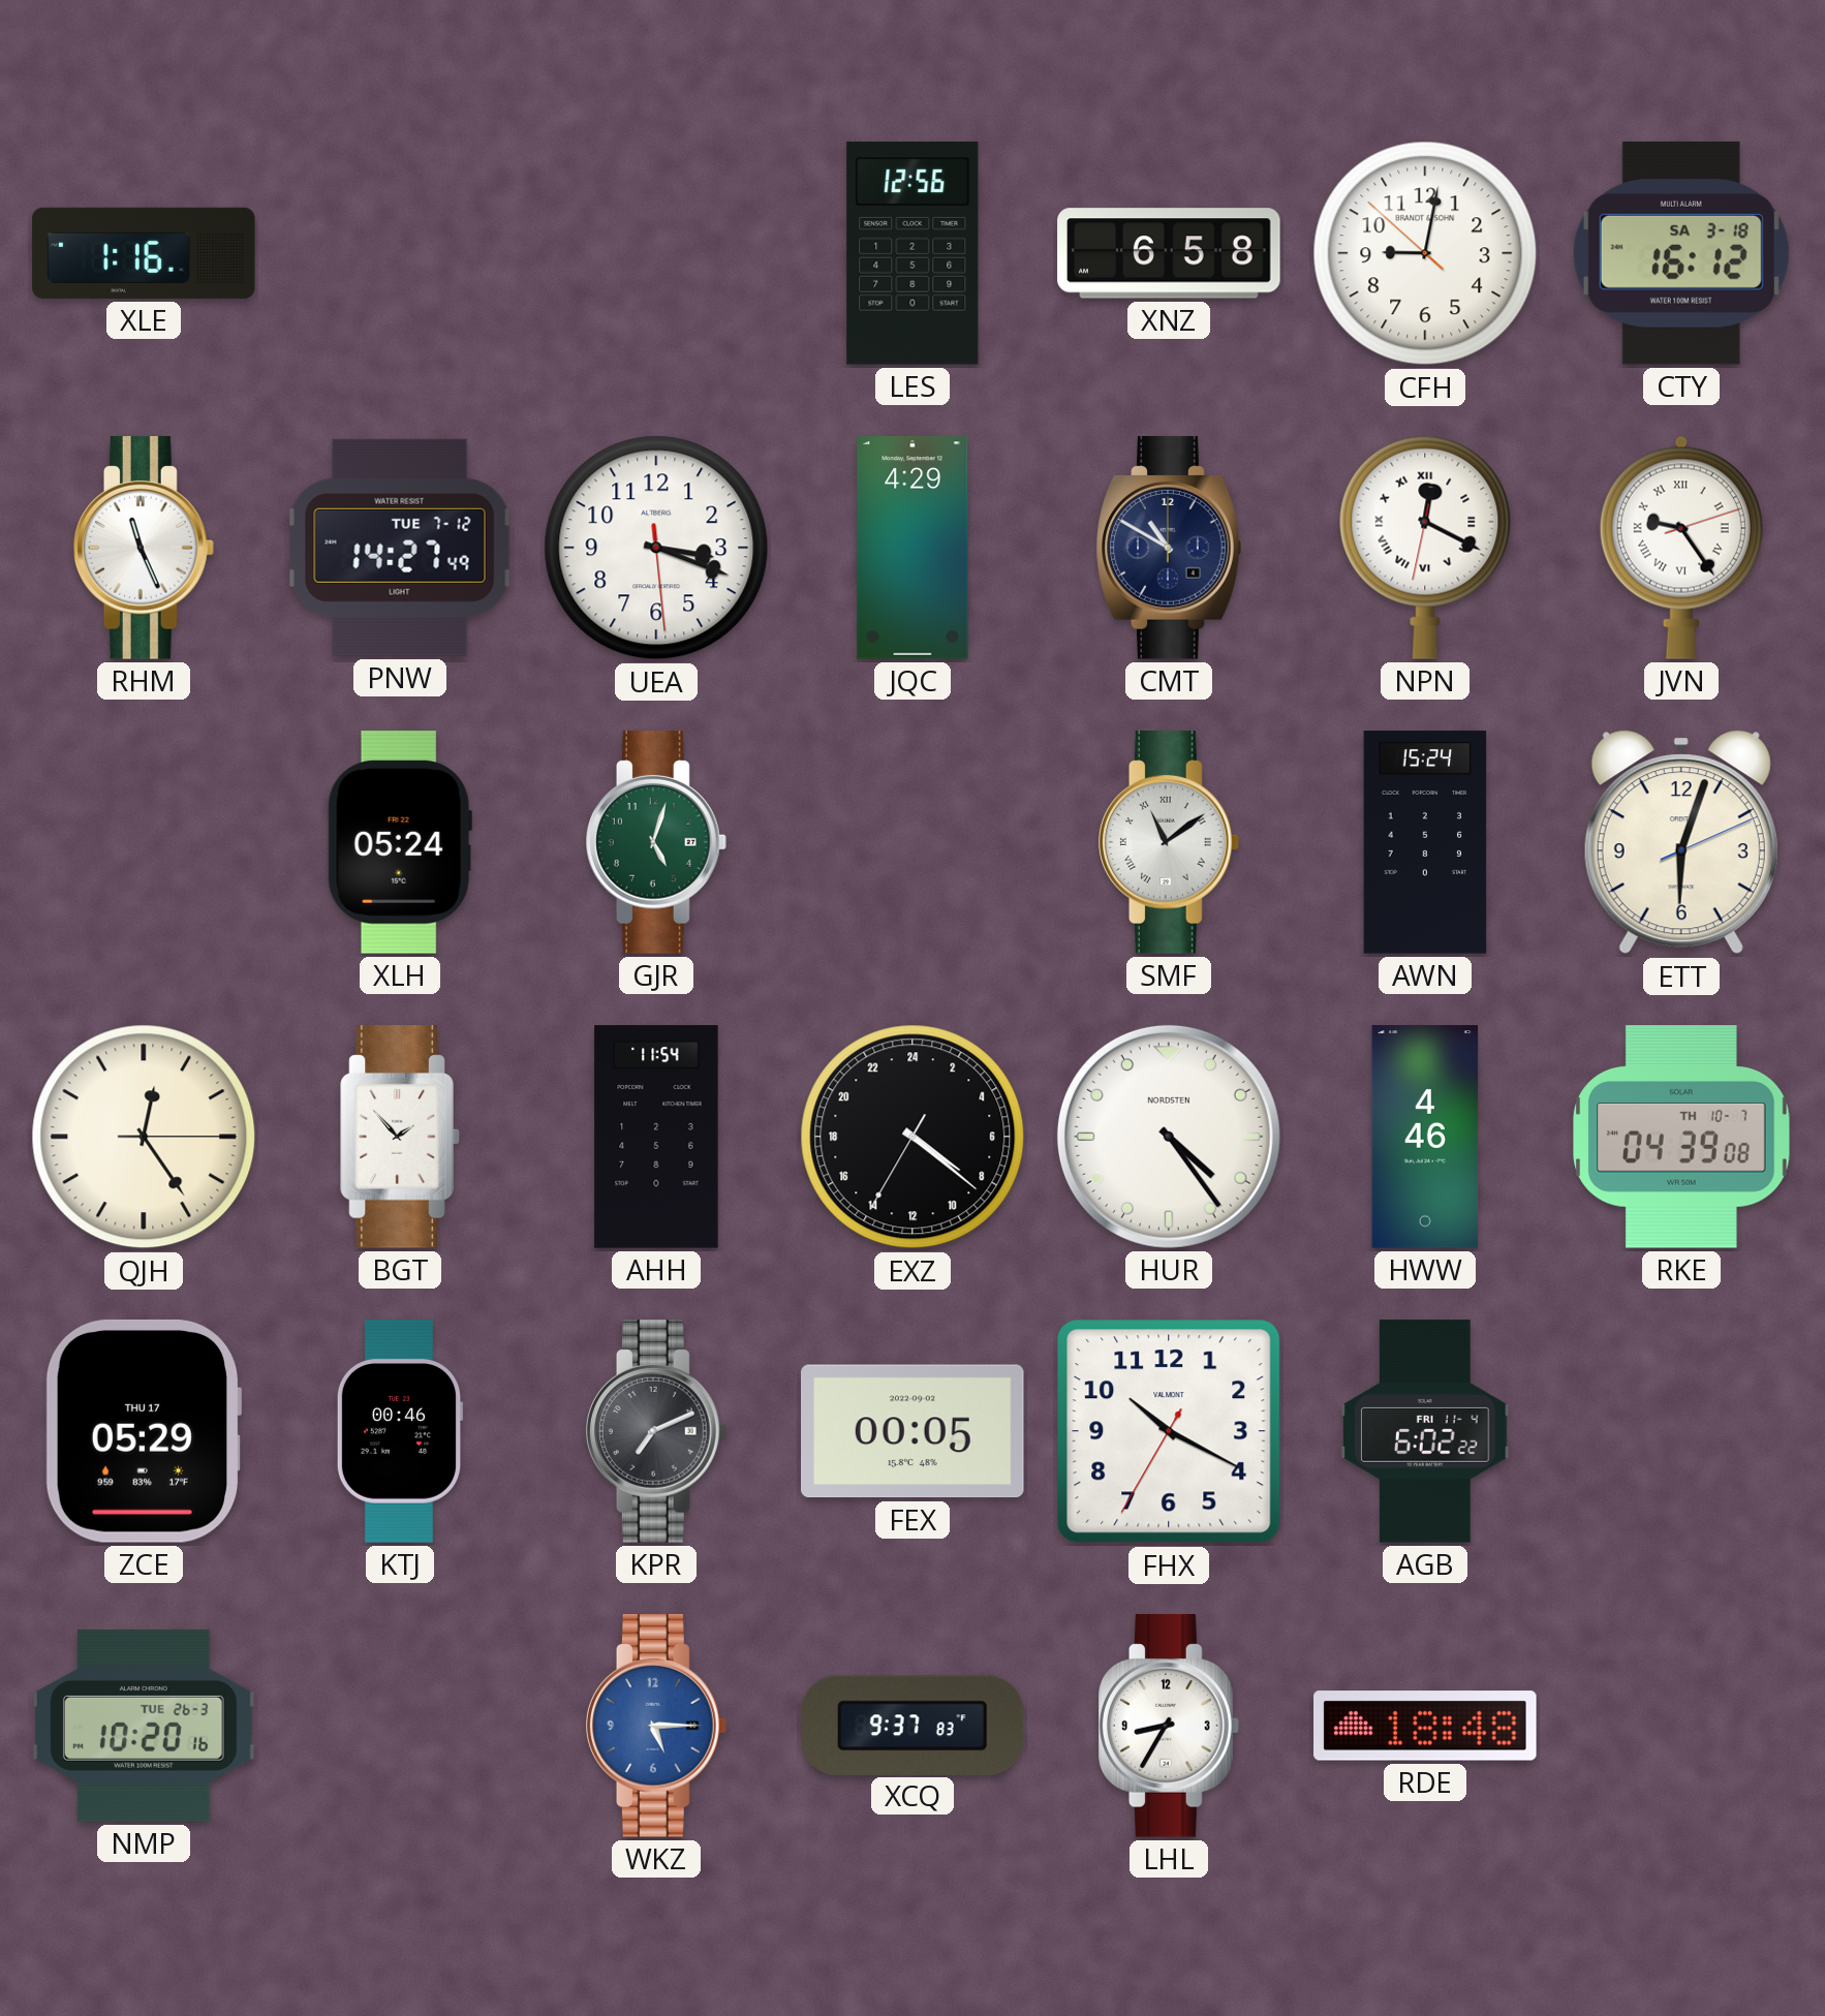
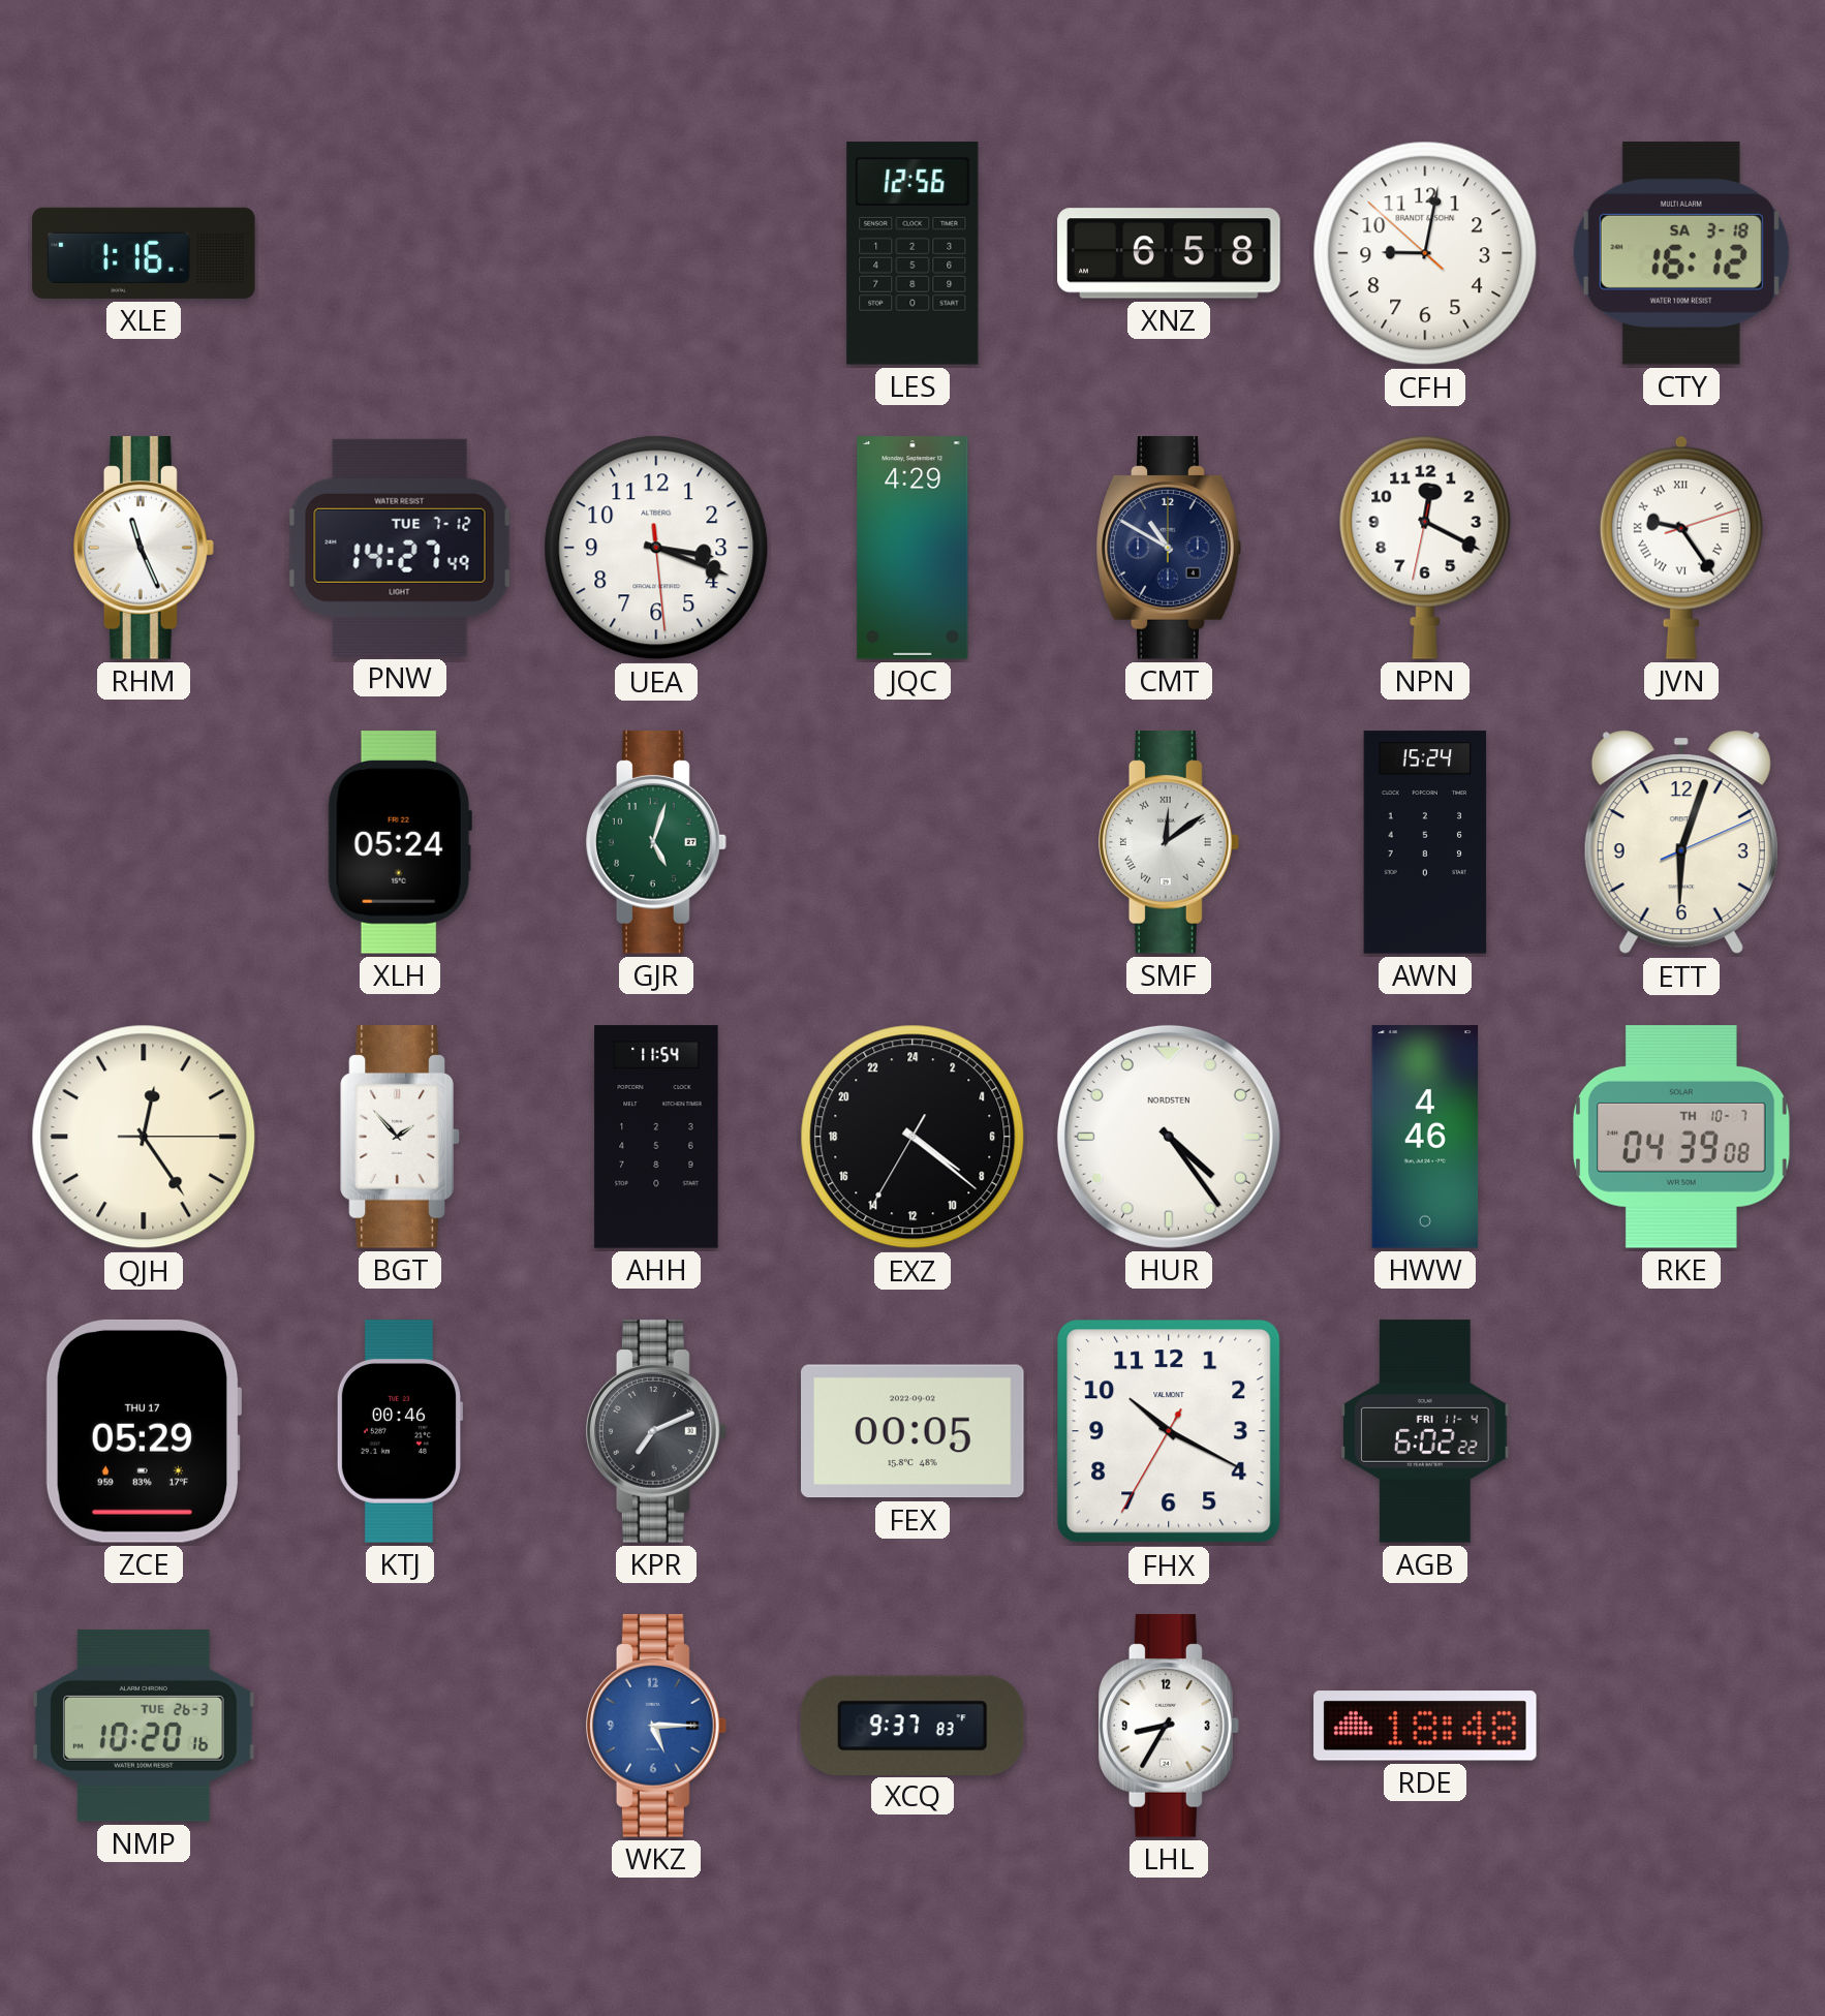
NPN numerals: Roman -> Arabic
SMF: 11:09 -> 12:09
